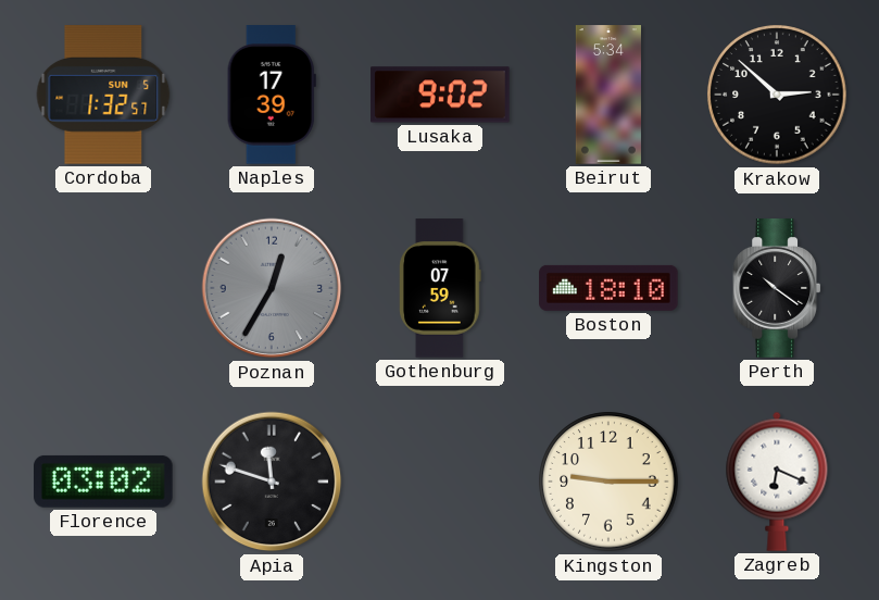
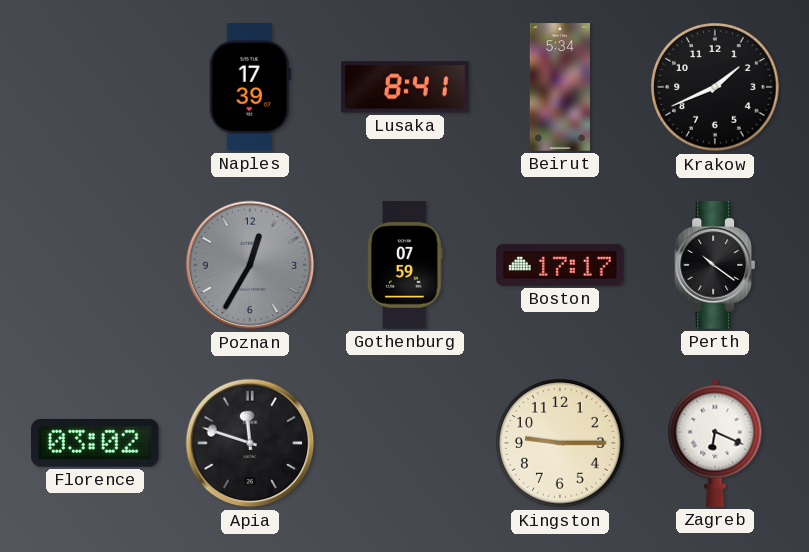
Cordoba: 1:32 -> none
Lusaka: 9:02 -> 8:41
Krakow: 2:52 -> 1:41
Boston: 18:10 -> 17:17
